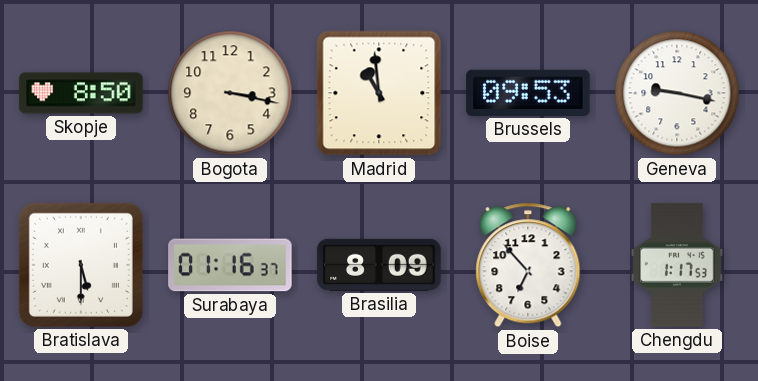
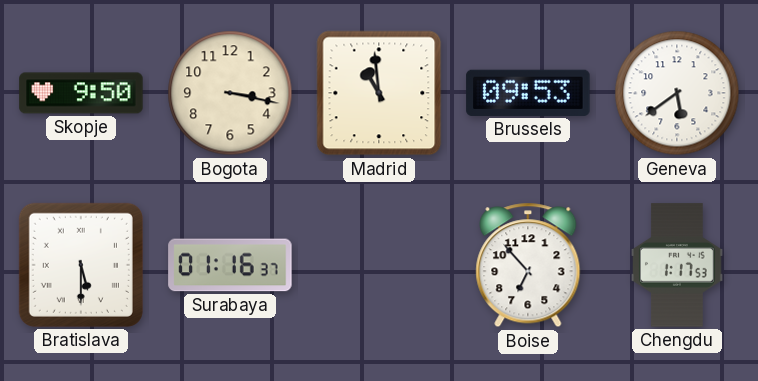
Skopje: 8:50 -> 9:50
Geneva: 9:17 -> 5:39
Brasilia: 8:09 -> none
